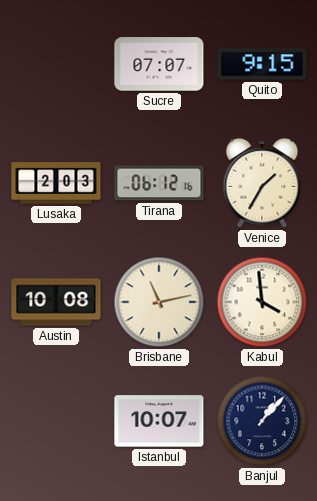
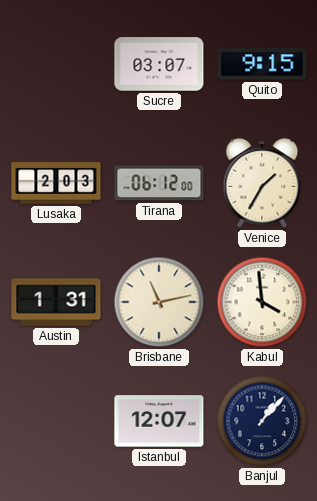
Sucre: 07:07 -> 03:07
Tirana: 06:12:16 -> 06:12:00
Austin: 10:08 -> 1:31
Istanbul: 10:07 -> 12:07
